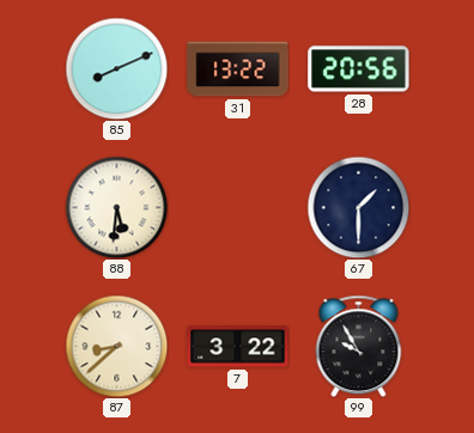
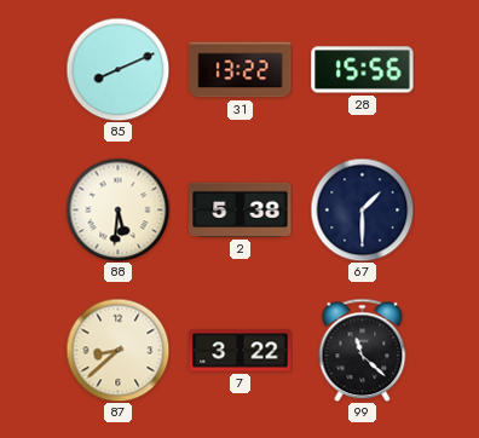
28: 20:56 -> 15:56
2: none -> 5:38
99: 9:55 -> 11:22
